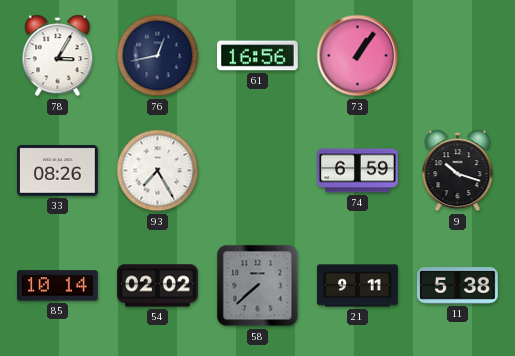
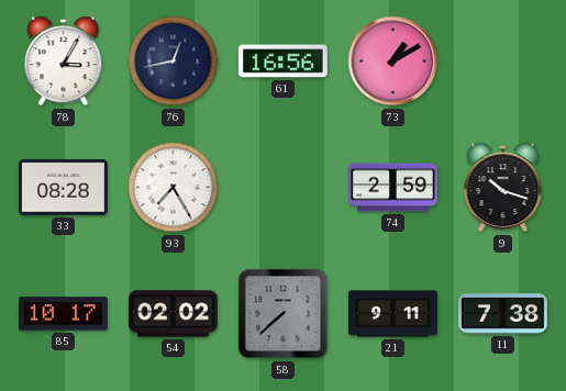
73: 1:06 -> 1:10
33: 08:26 -> 08:28
74: 6:59 -> 2:59
85: 10:14 -> 10:17
11: 5:38 -> 7:38
